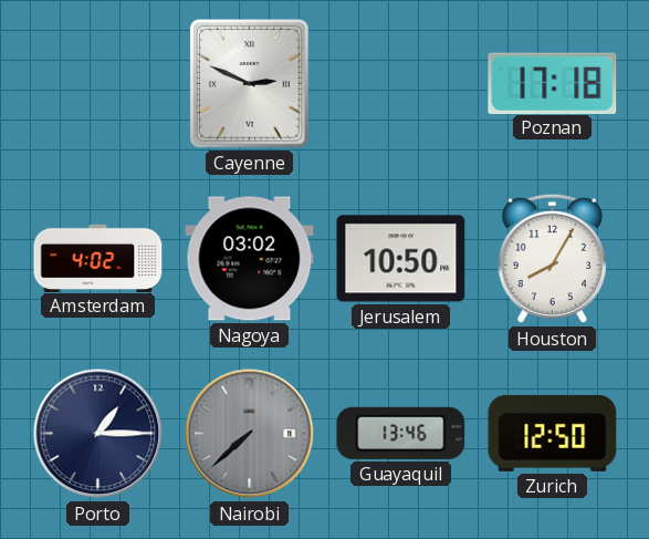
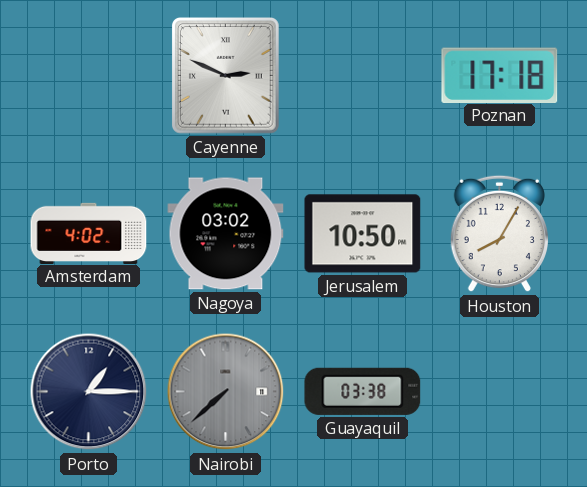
Guayaquil: 13:46 -> 03:38
Zurich: 12:50 -> none
